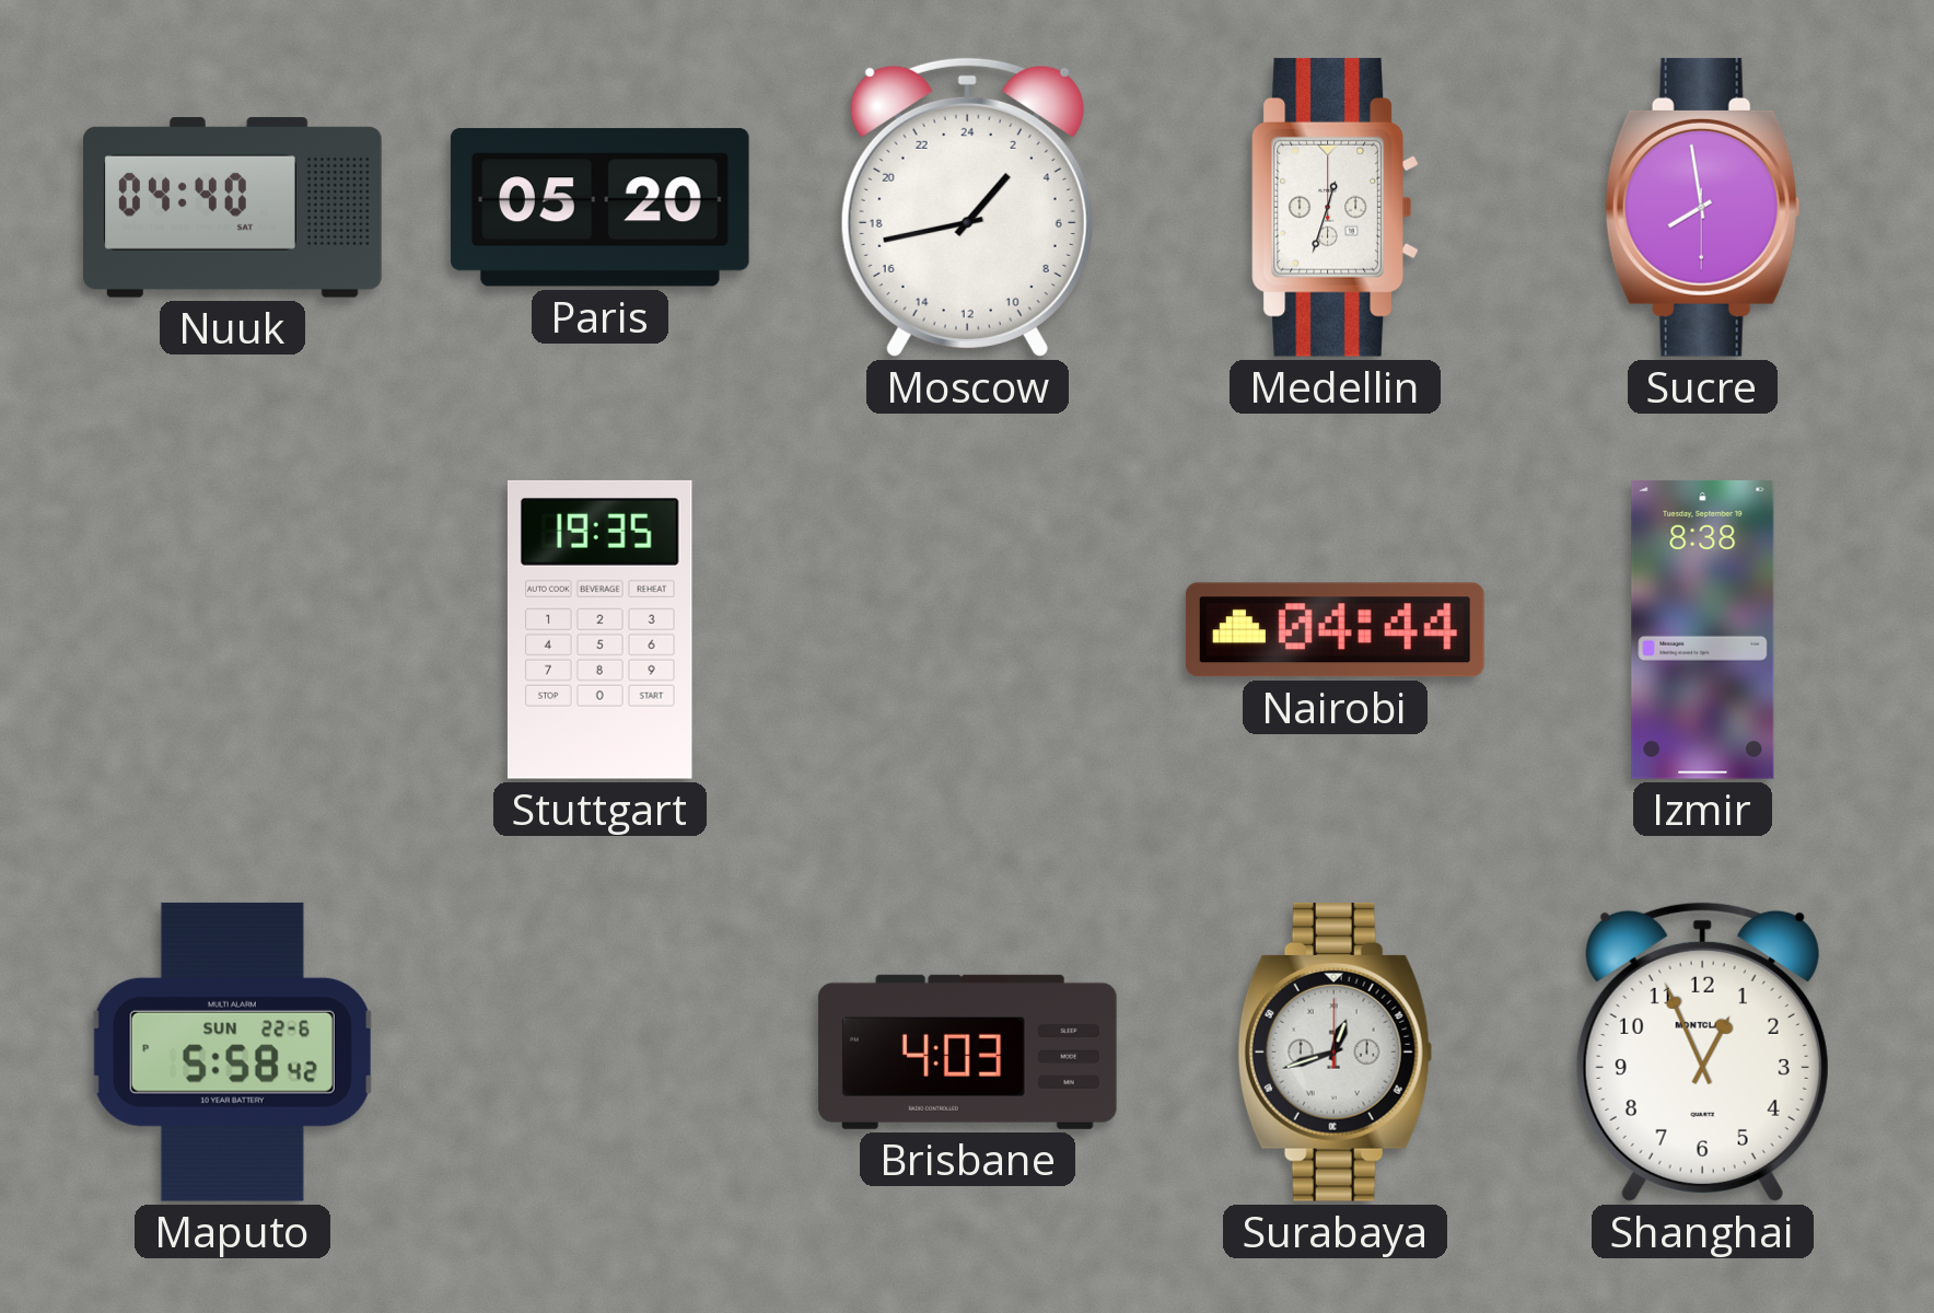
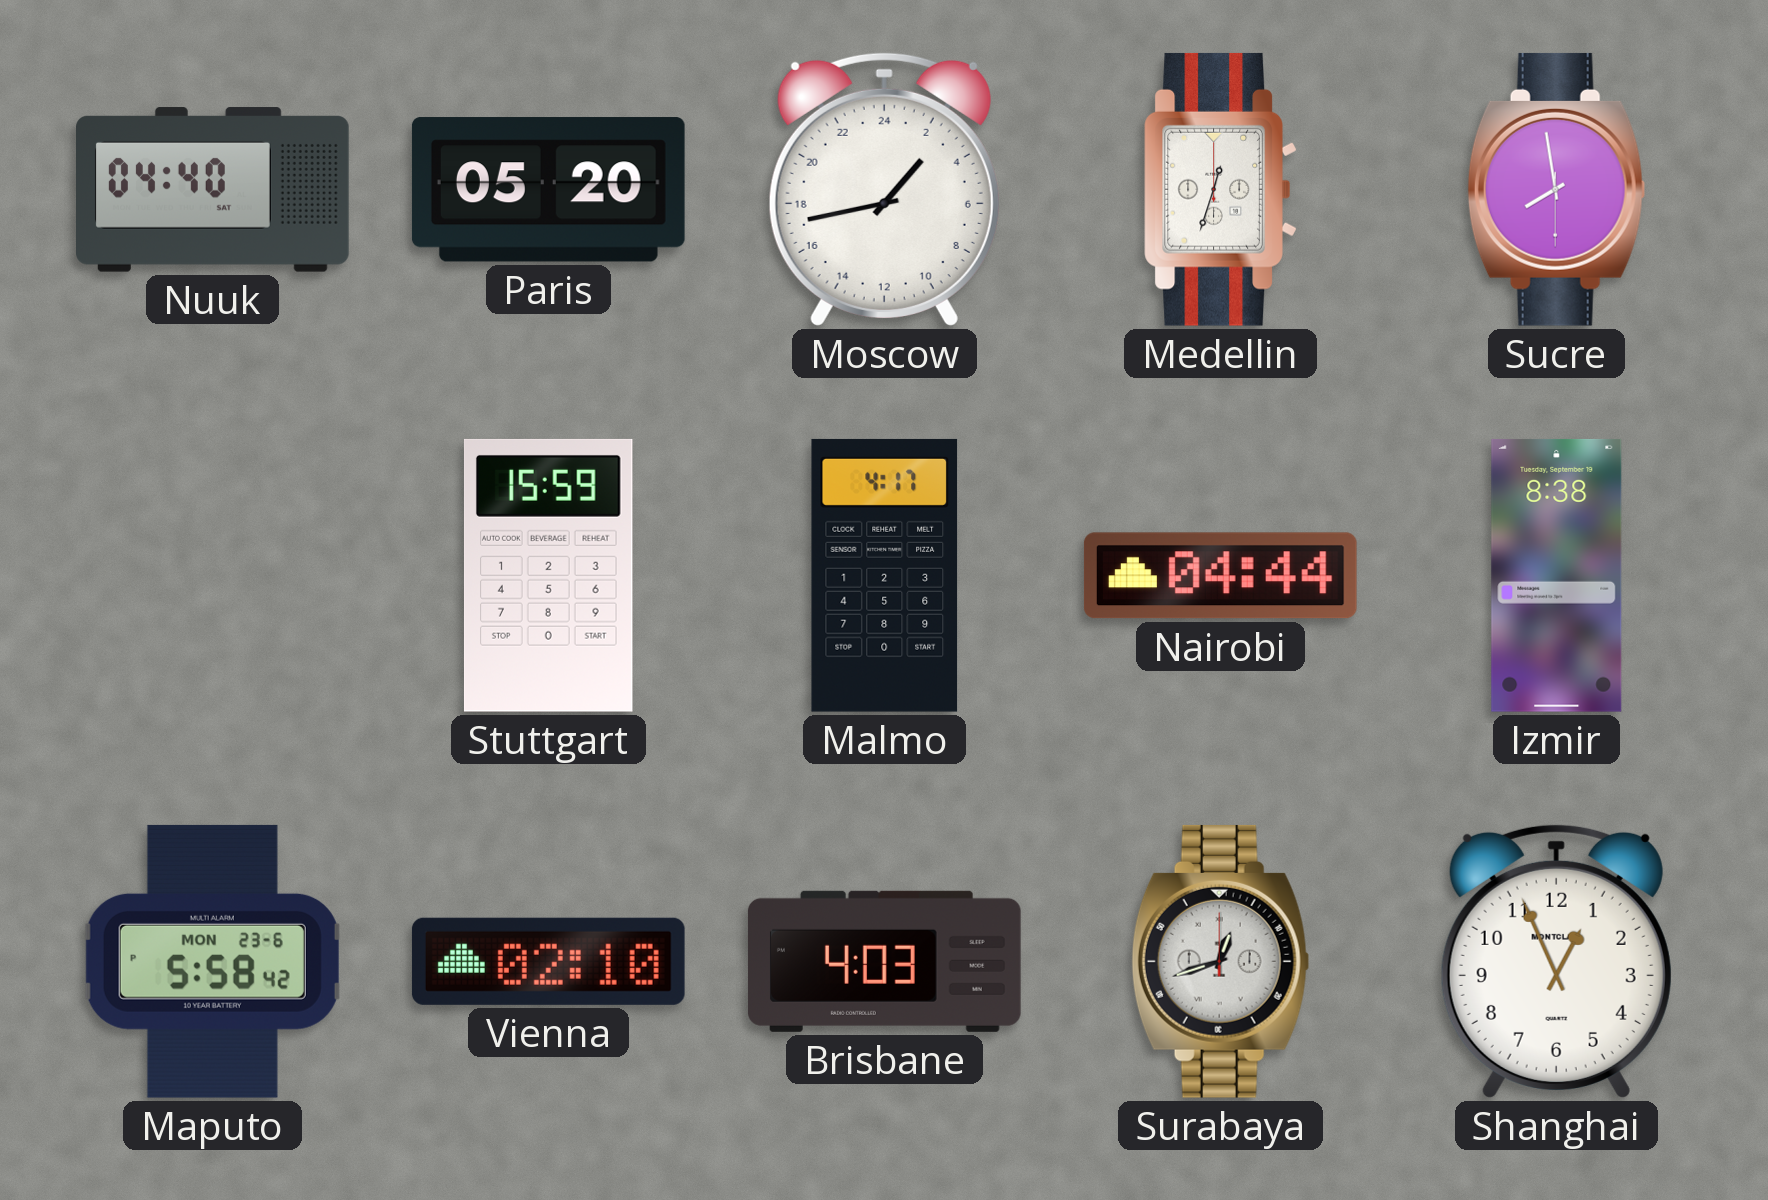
Stuttgart: 19:35 -> 15:59
Malmo: none -> 4:17
Maputo date: SUN 22-6 -> MON 23-6
Vienna: none -> 02:10
